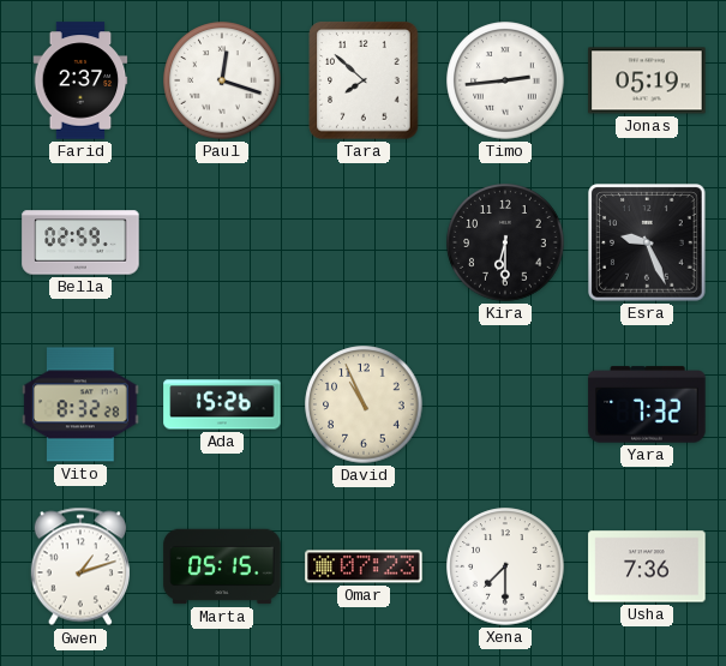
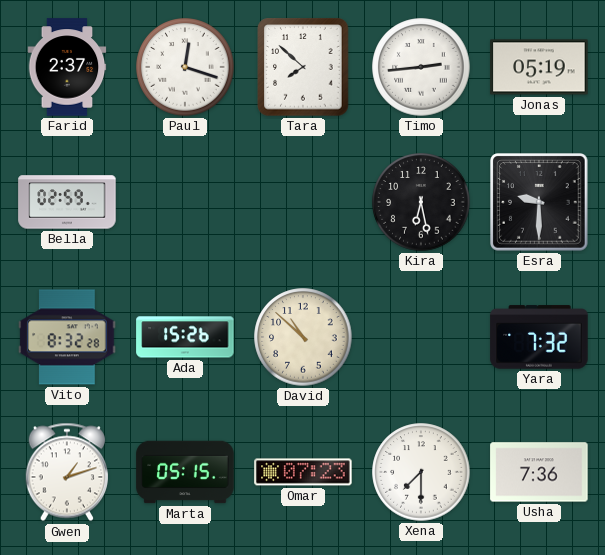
Kira: 6:30 -> 6:28
Esra: 9:26 -> 9:30
David: 10:56 -> 10:52
